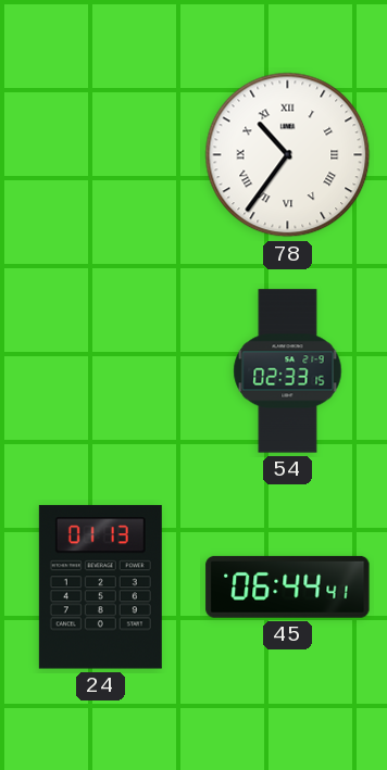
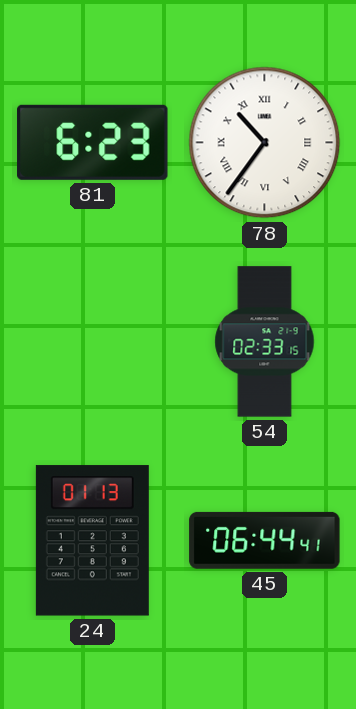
81: none -> 6:23
